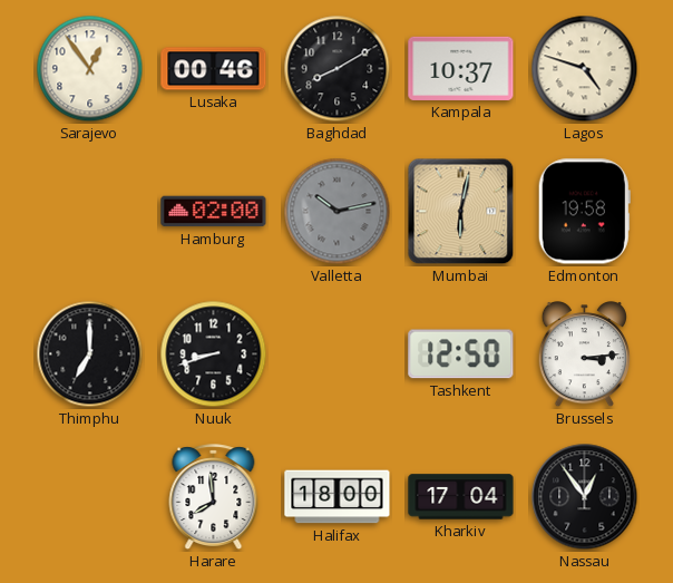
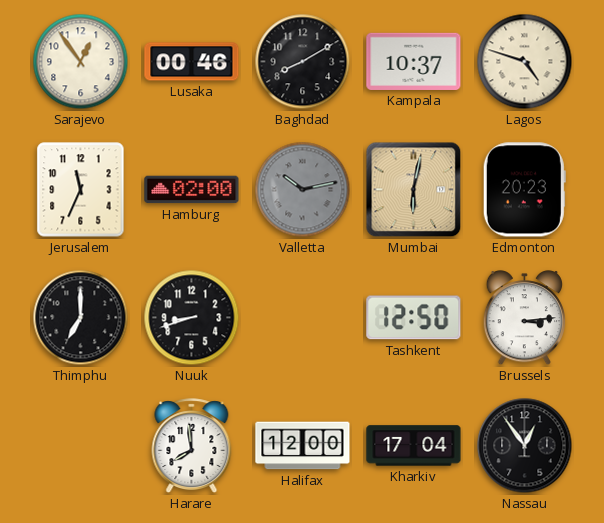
Jerusalem: none -> 11:34
Edmonton: 19:58 -> 20:23
Halifax: 18:00 -> 12:00
